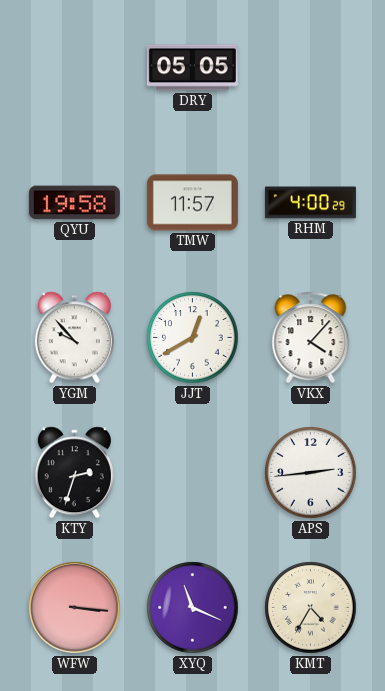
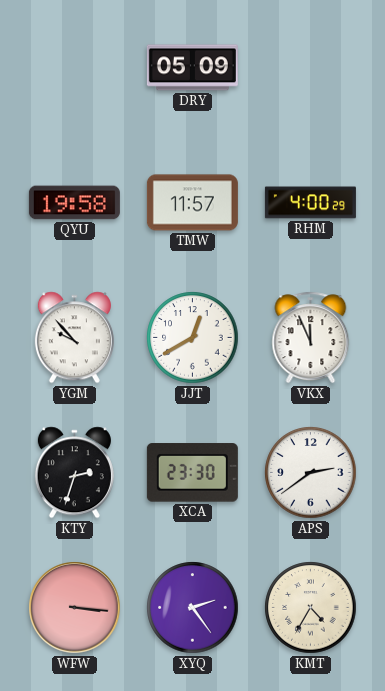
DRY: 05:05 -> 05:09
VKX: 4:07 -> 11:56
XCA: none -> 23:30
APS: 2:44 -> 2:39
XYQ: 11:19 -> 2:24
